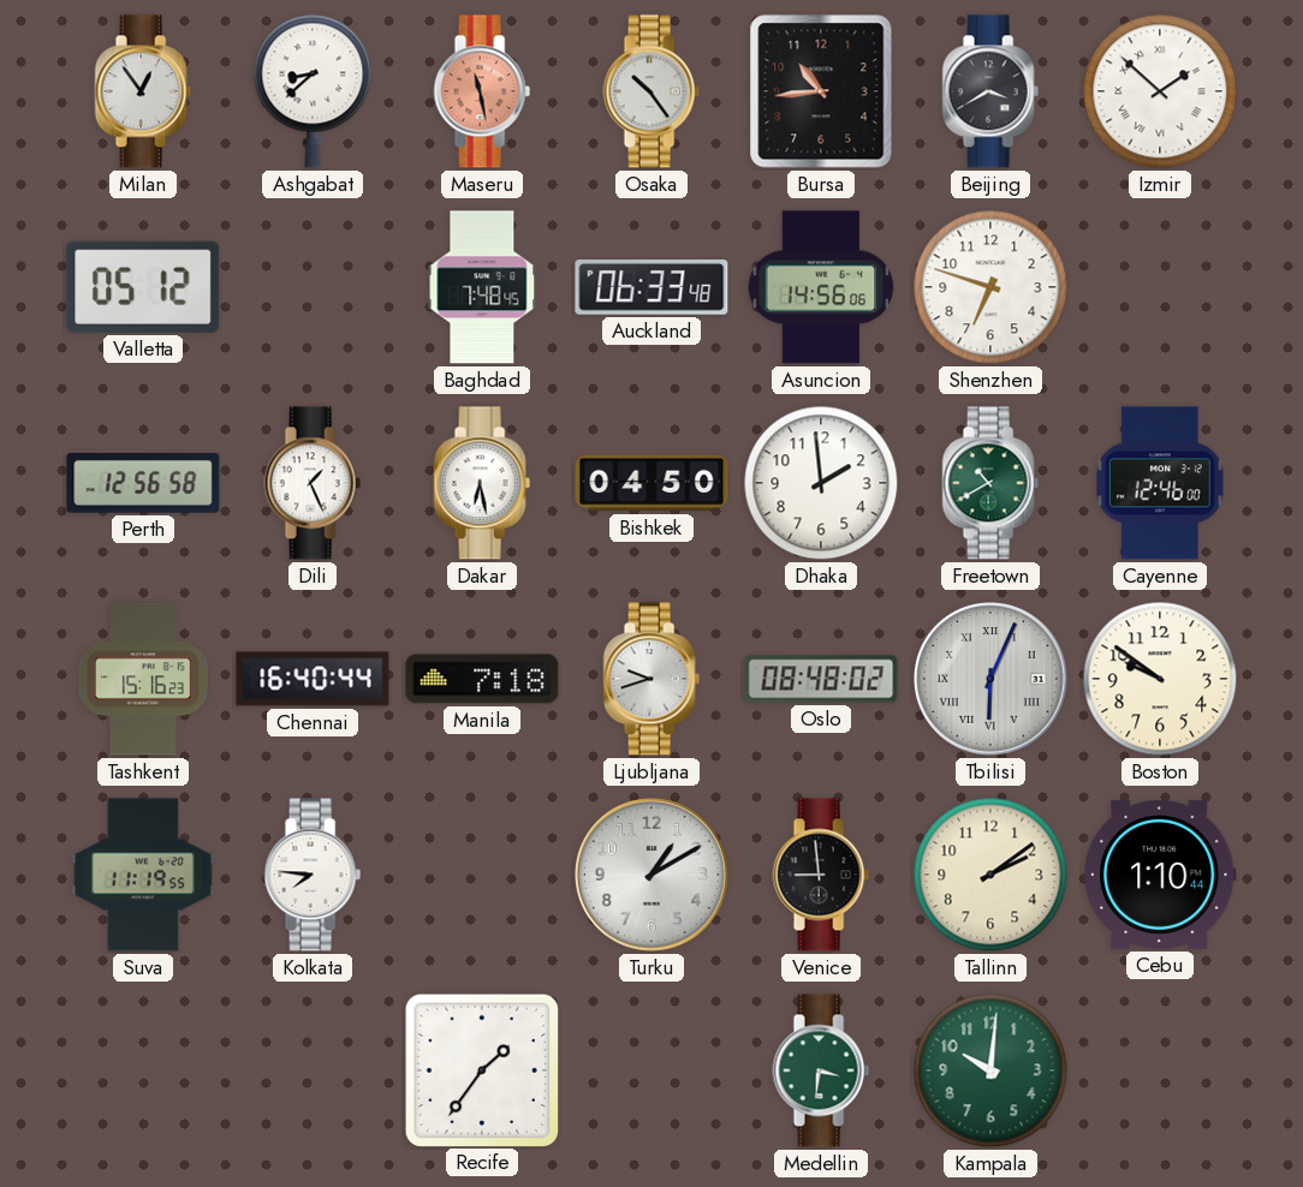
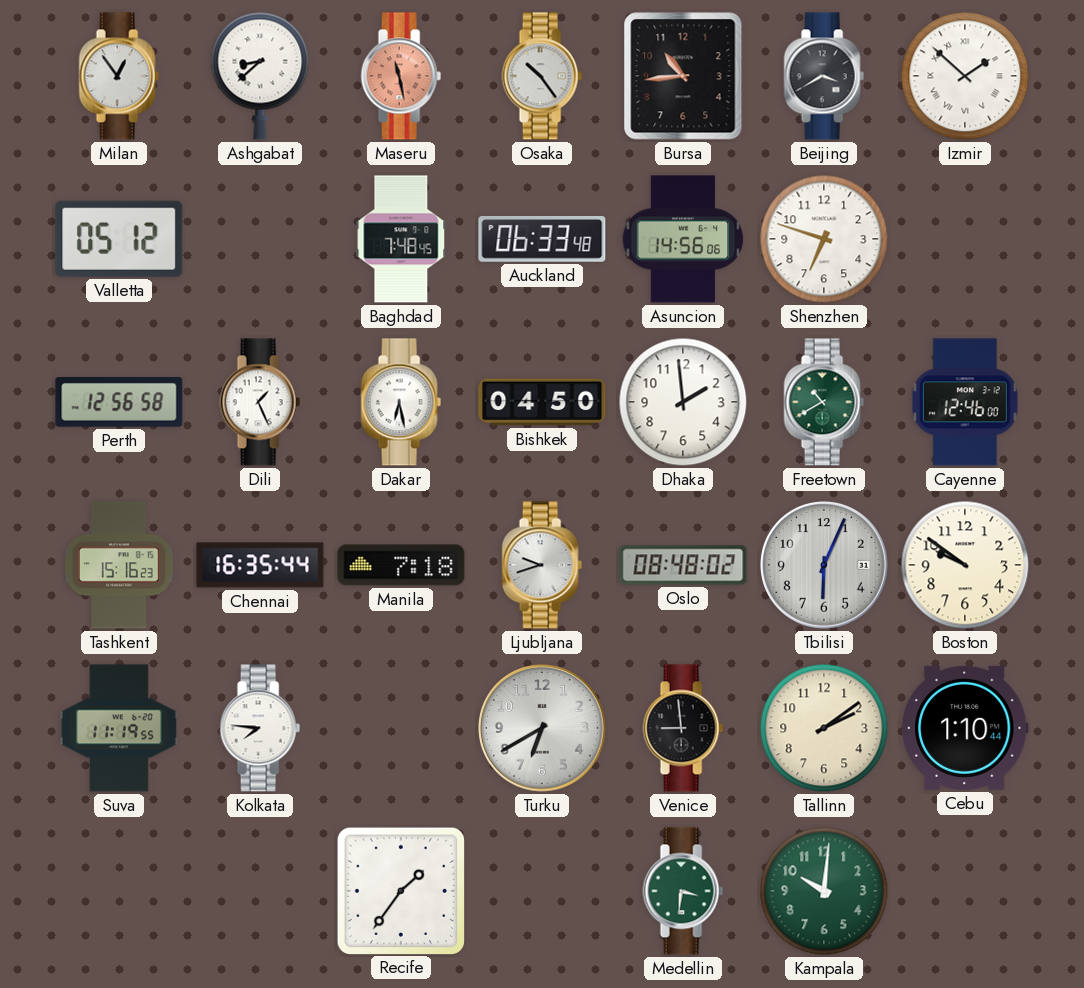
Chennai: 16:40 -> 16:35
Tbilisi numerals: Roman -> Arabic
Turku: 1:10 -> 6:40
